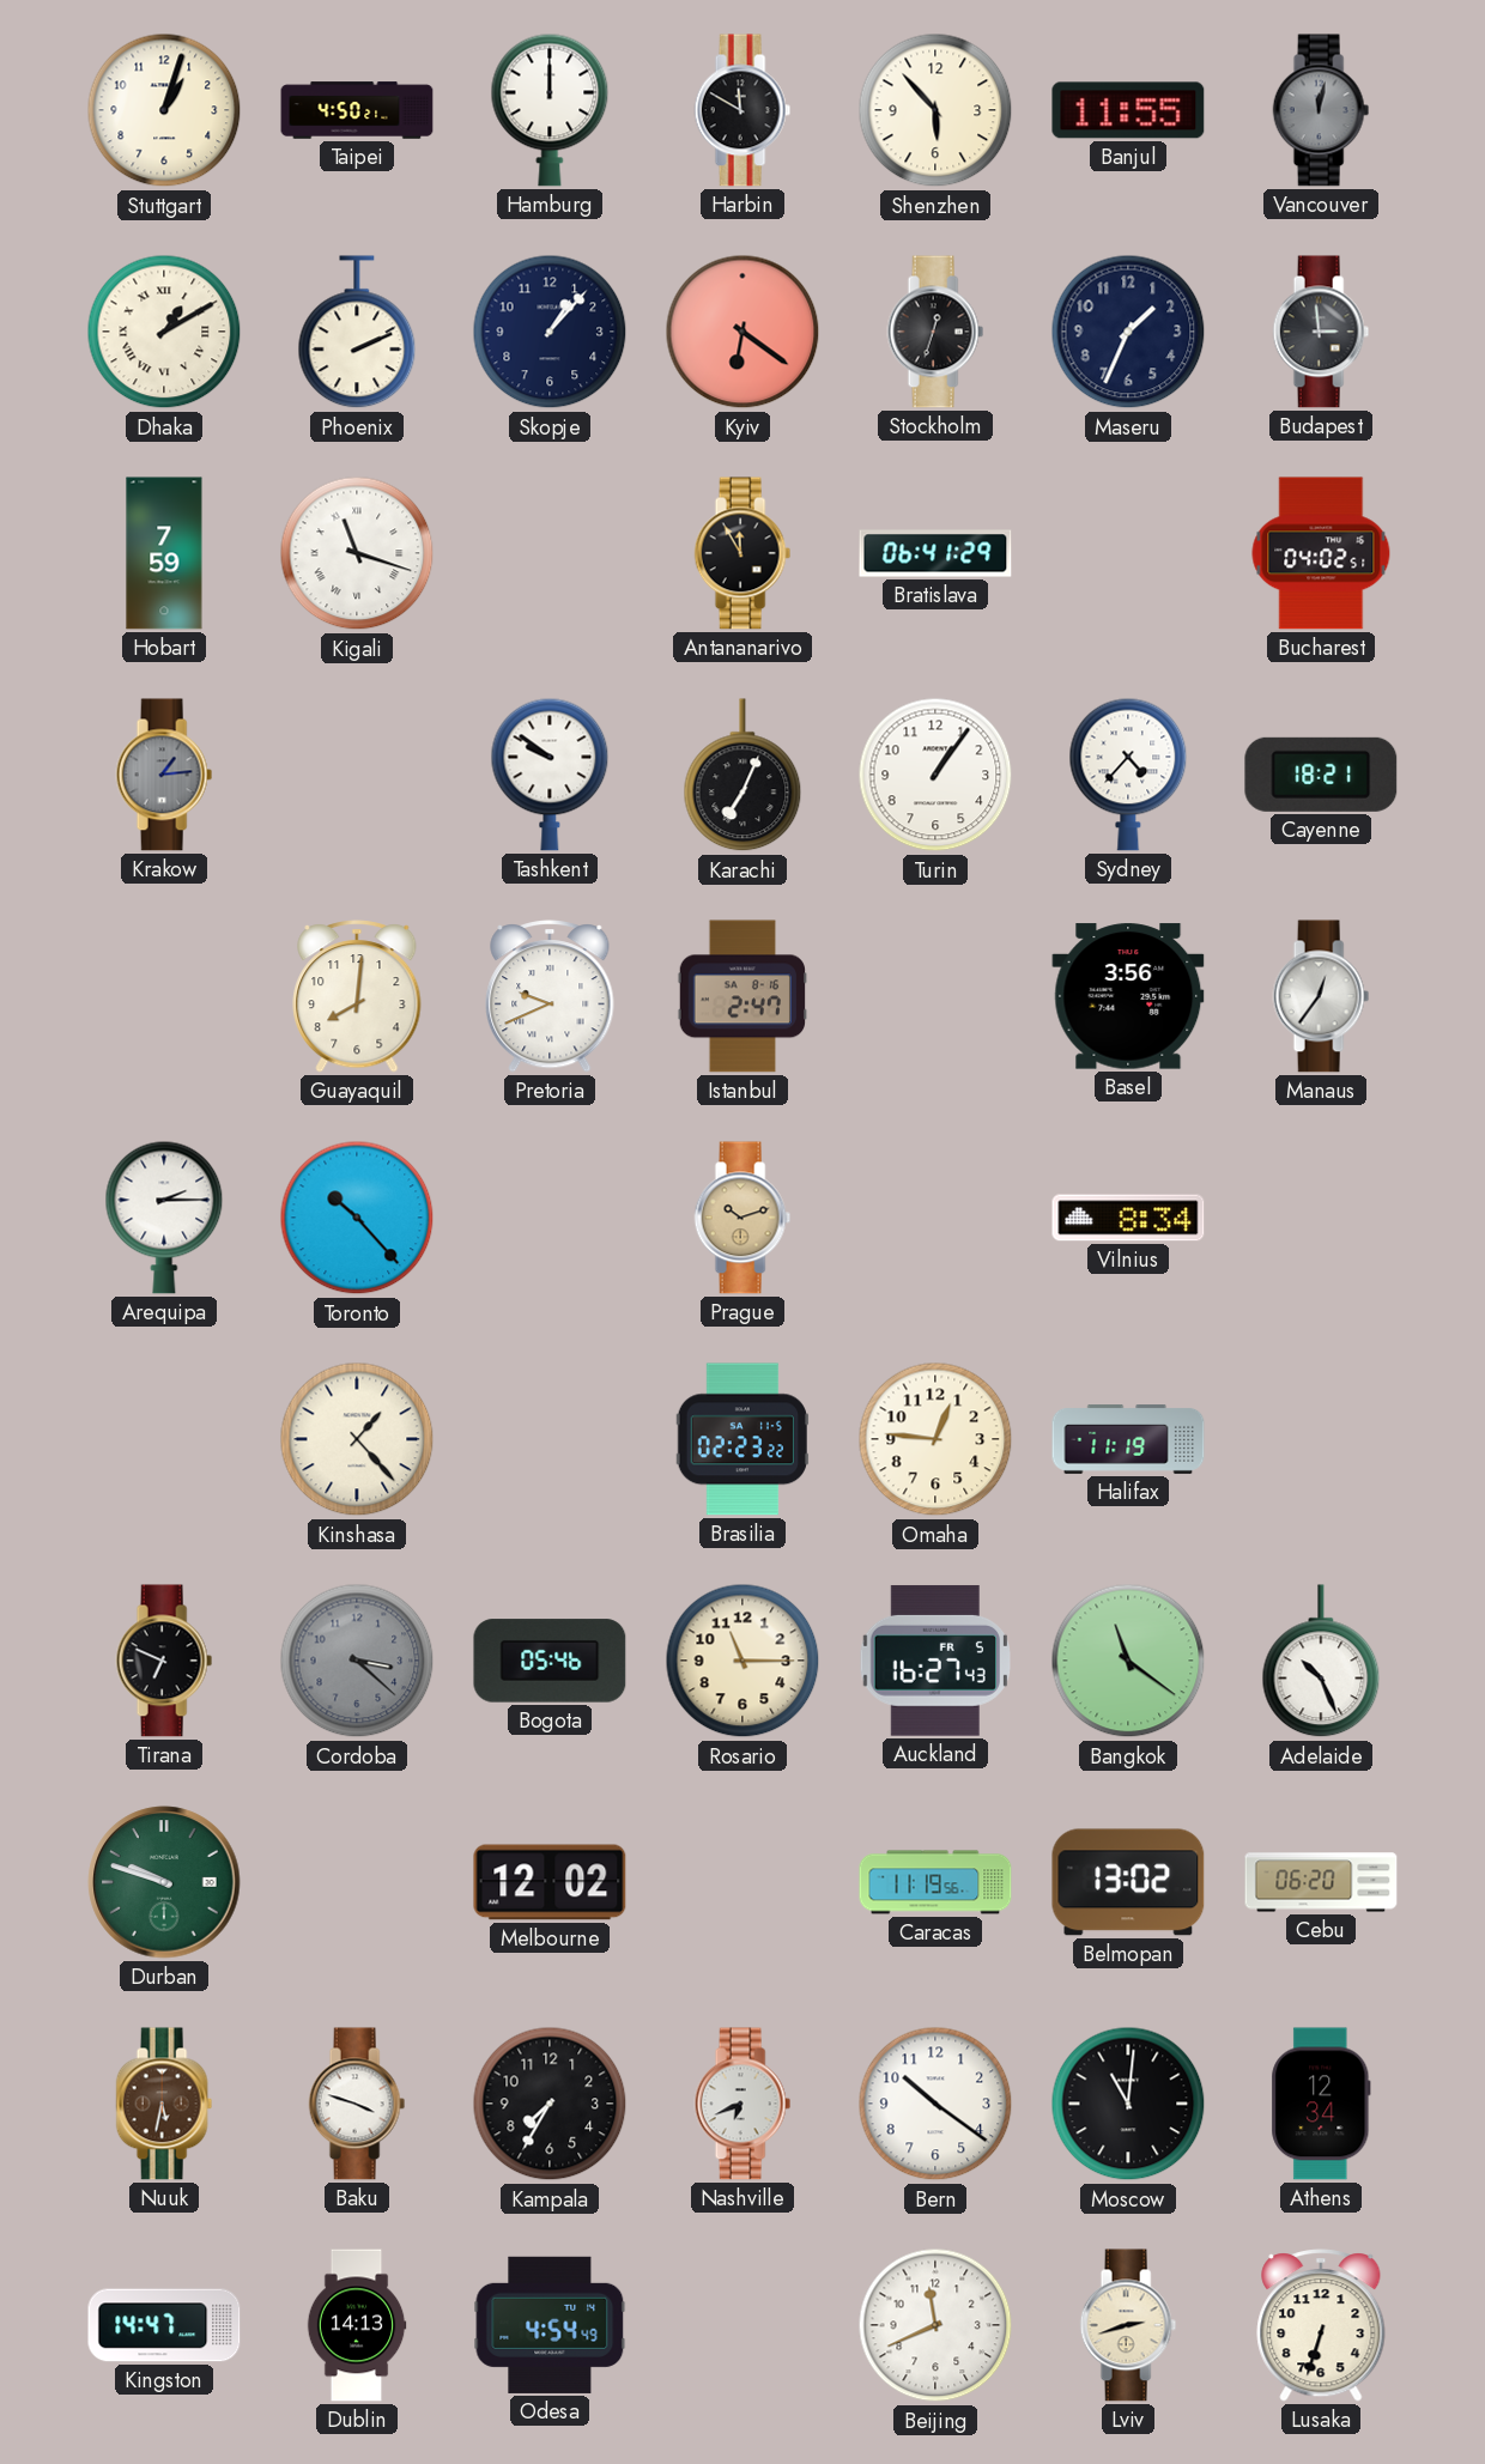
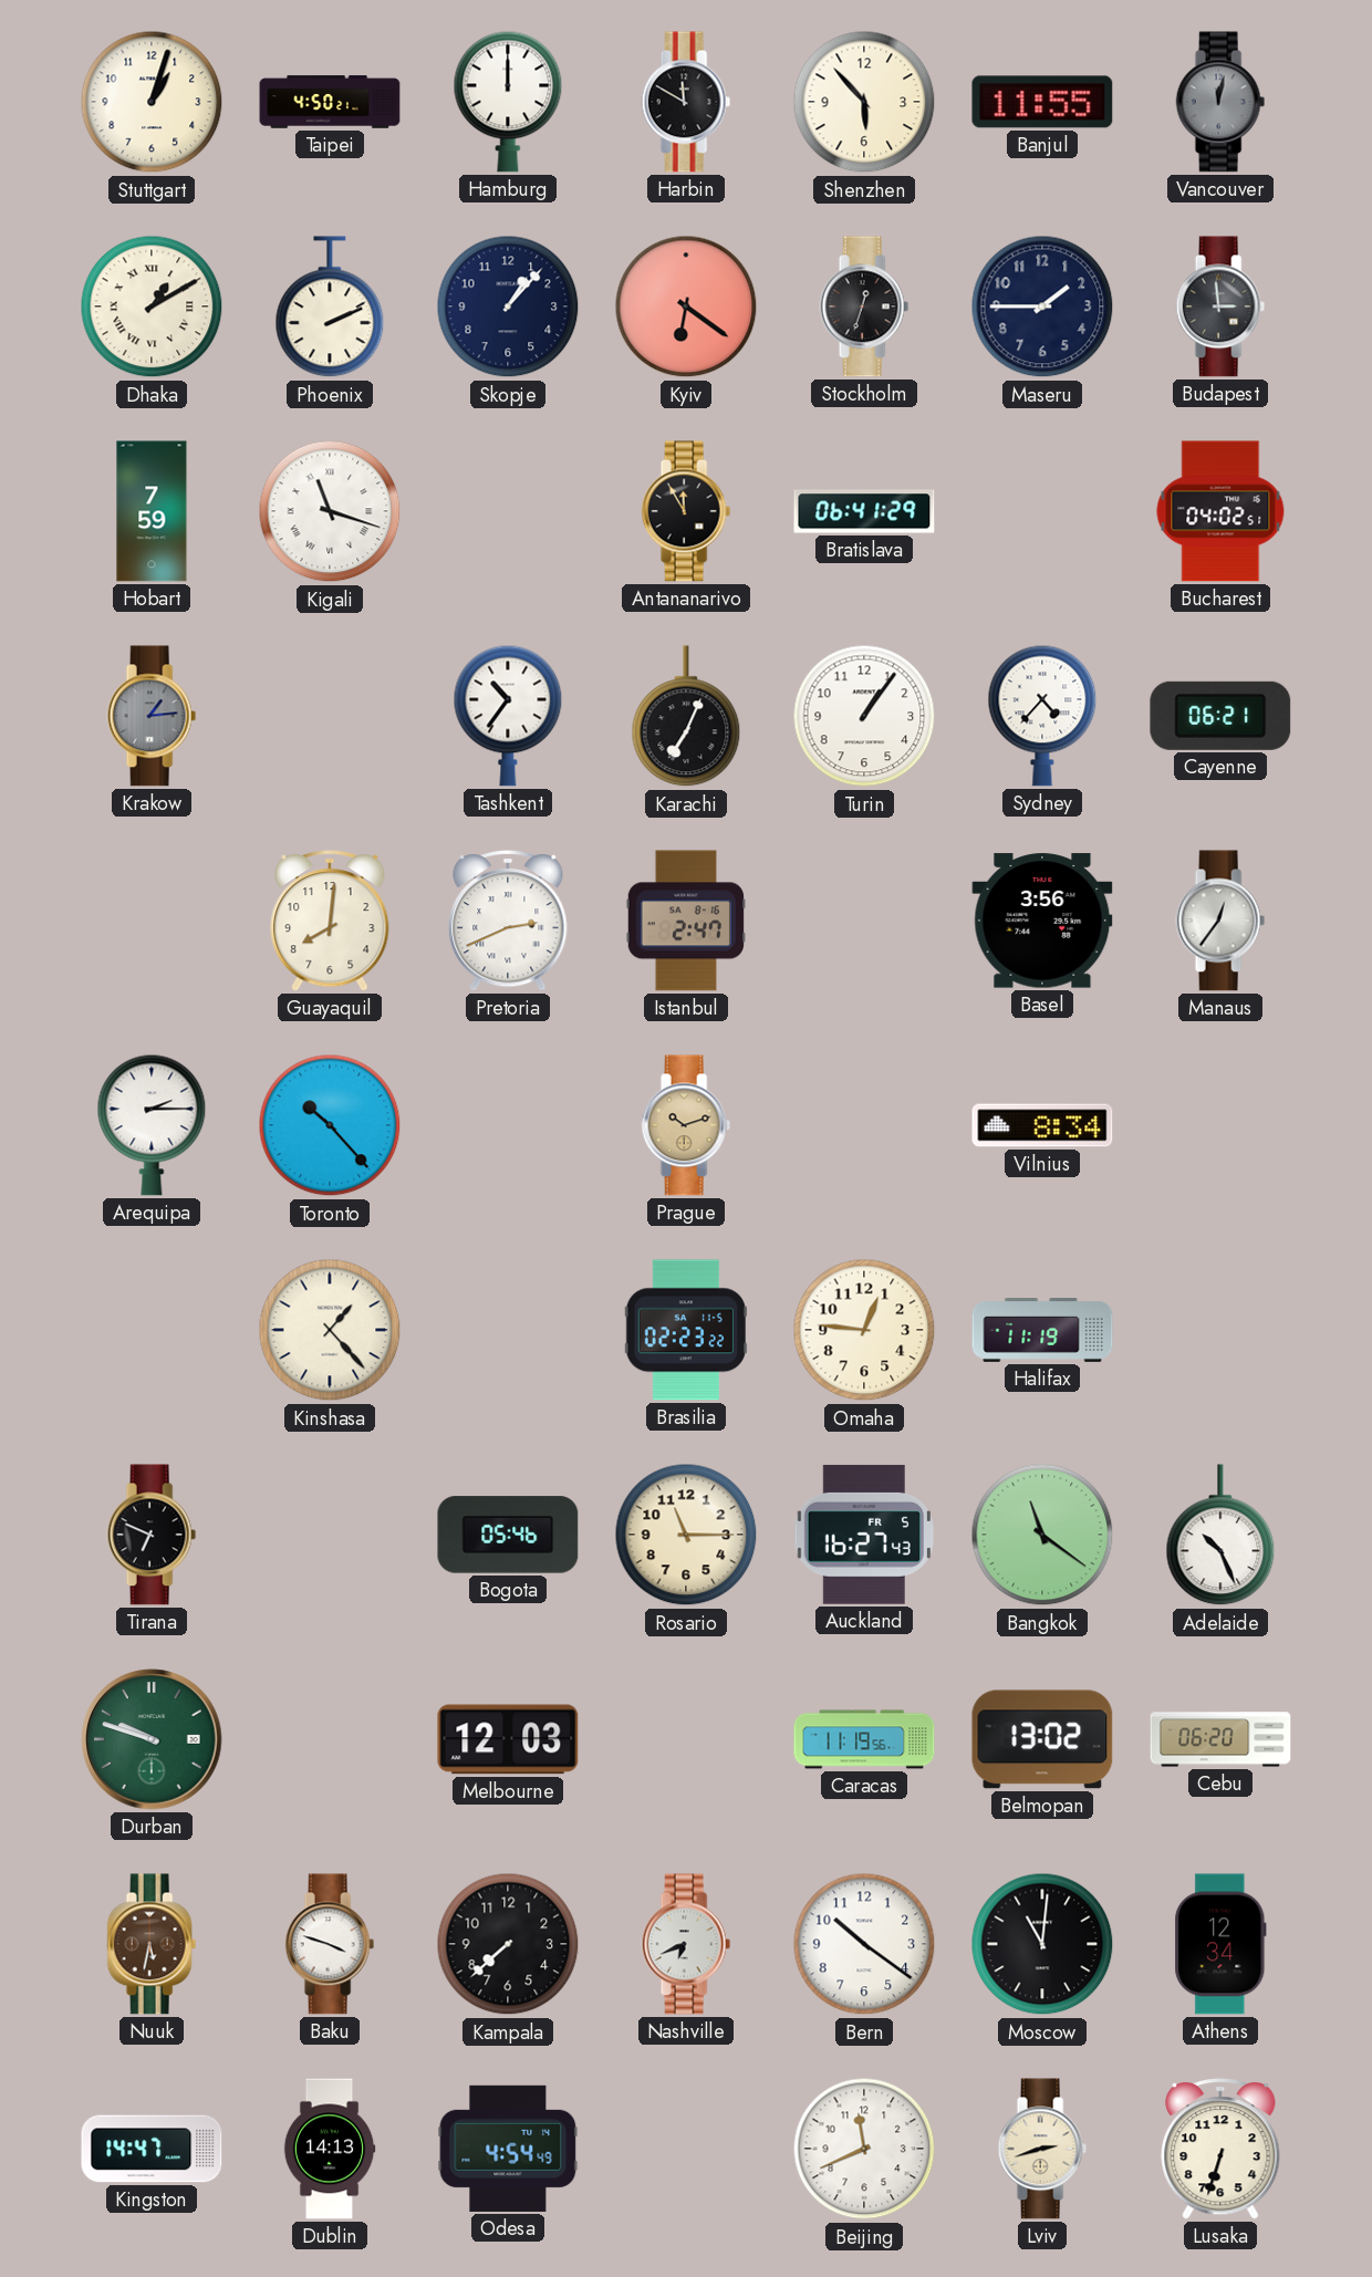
Maseru: 1:34 -> 1:45
Tashkent: 9:51 -> 10:36
Cayenne: 18:21 -> 06:21
Pretoria: 9:41 -> 2:41
Cordoba: 3:22 -> none
Melbourne: 12:02 -> 12:03
Kampala: 7:35 -> 7:38
